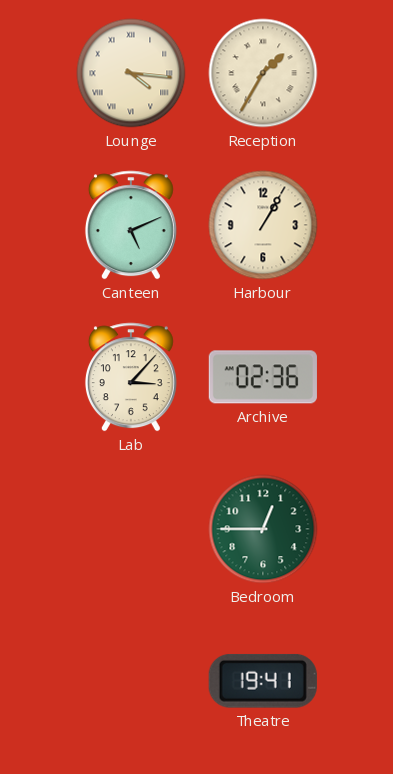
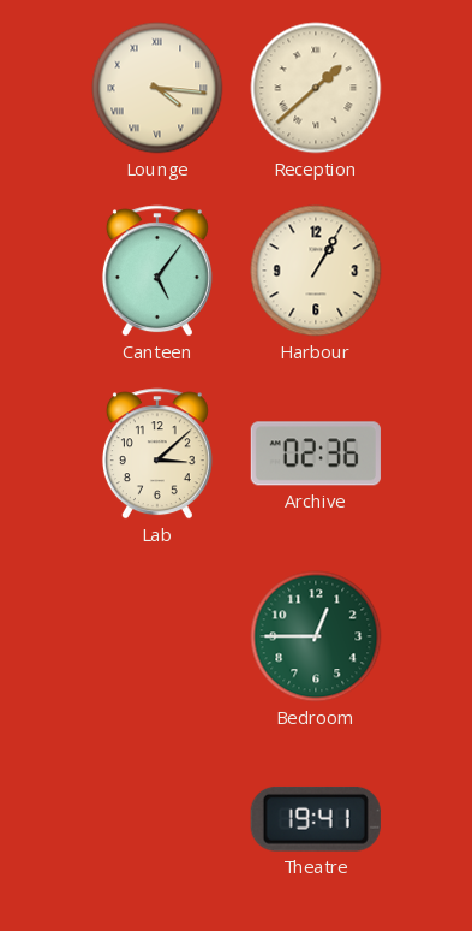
Reception: 1:35 -> 1:38
Canteen: 5:11 -> 5:06
Lab: 3:07 -> 3:08
